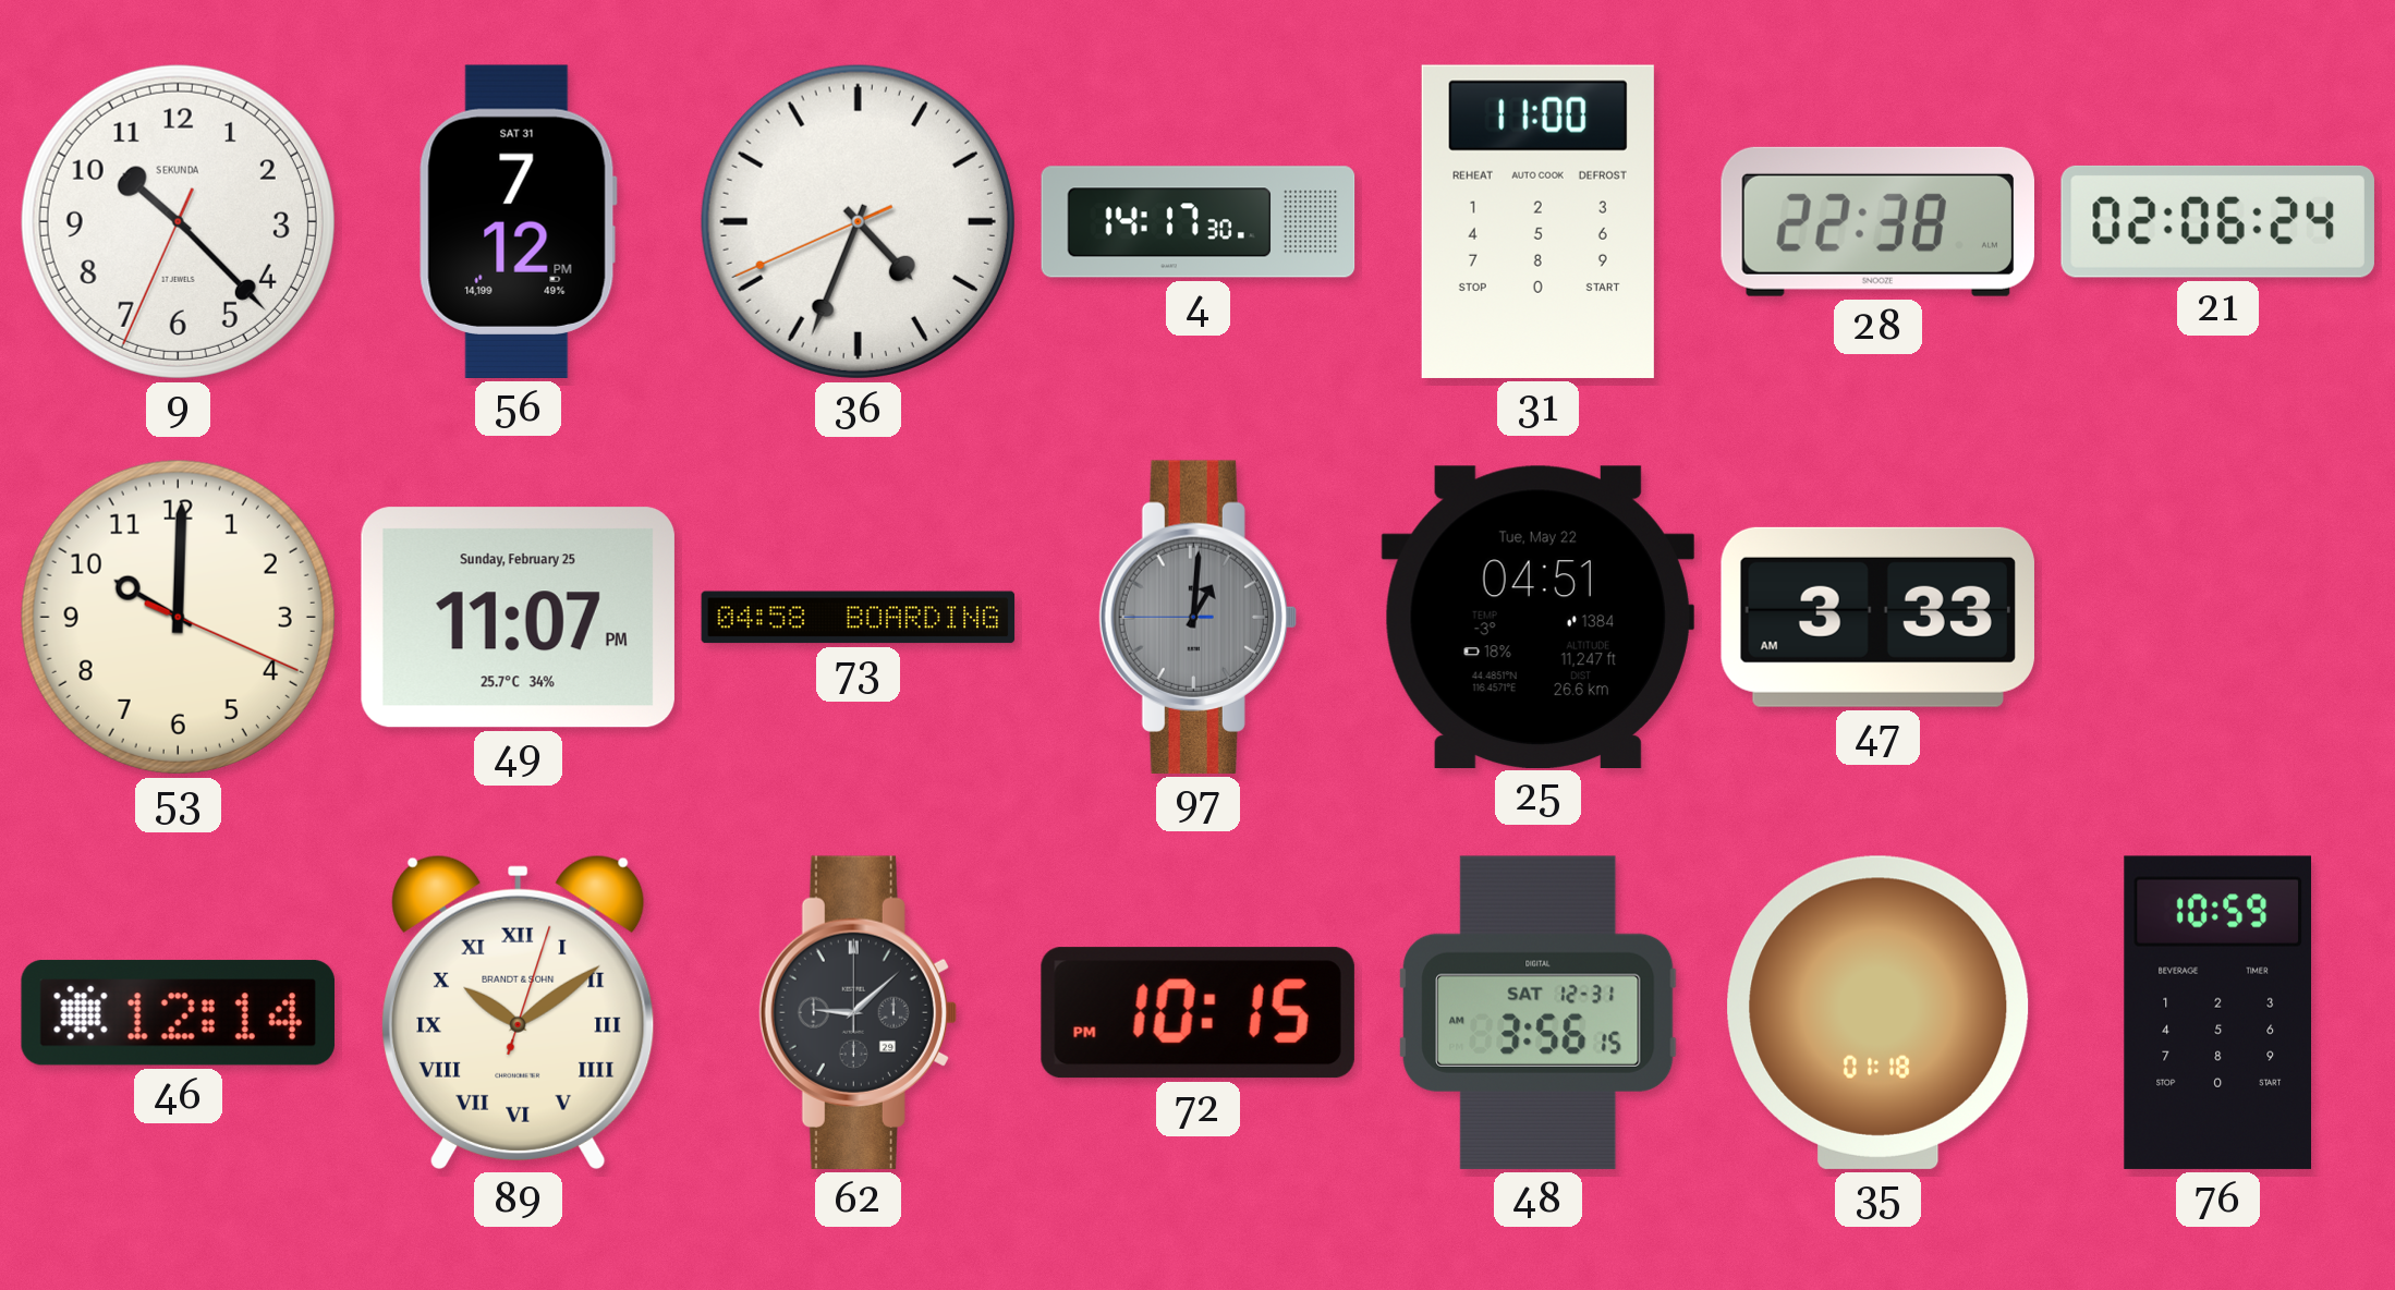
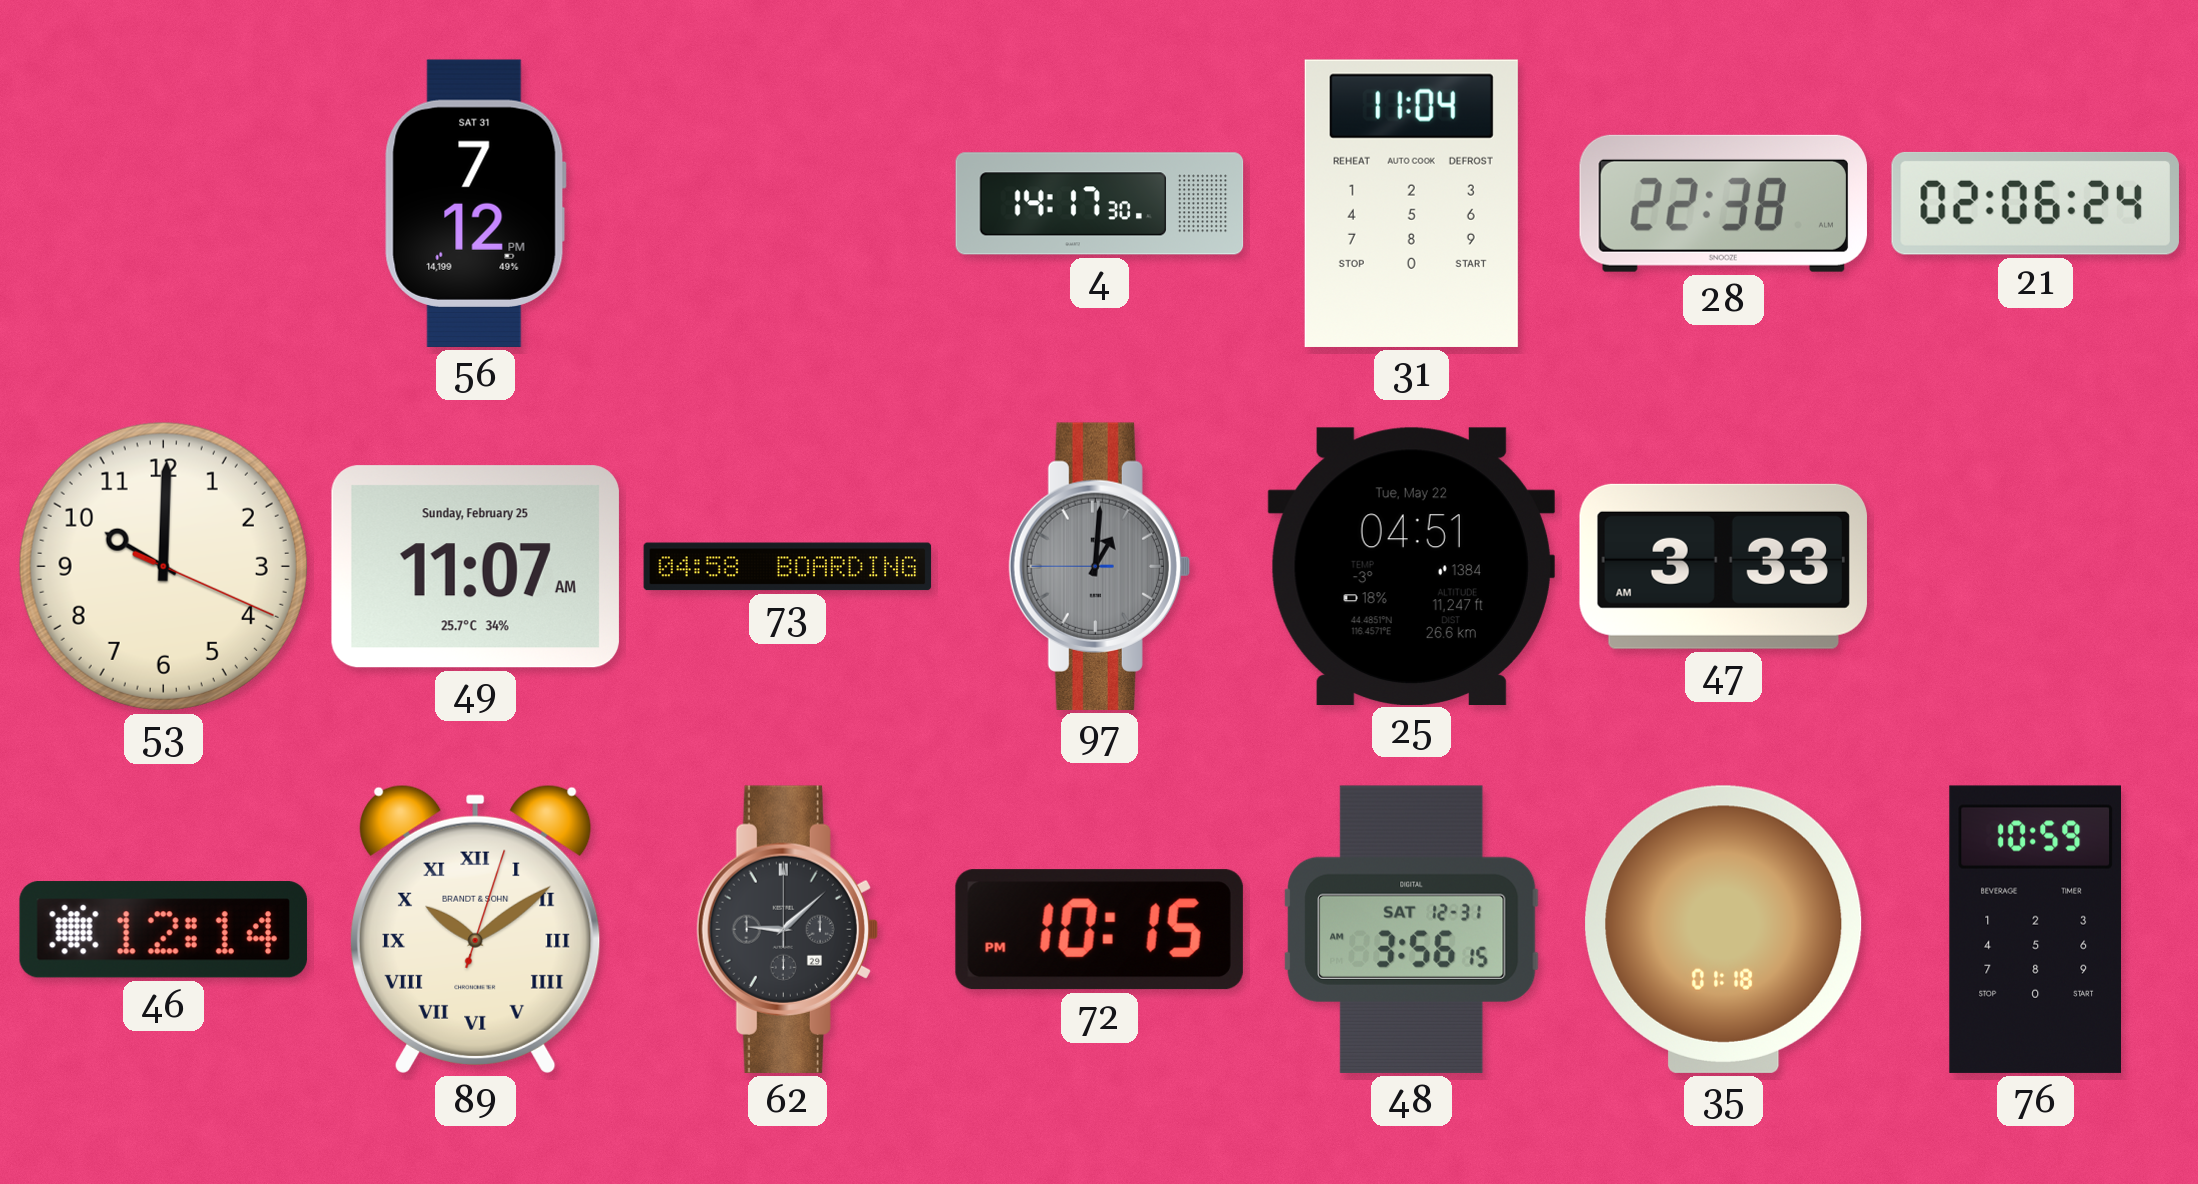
9: 10:22 -> none
36: 4:33 -> none
31: 11:00 -> 11:04
49: 11:07 PM -> 11:07 AM
